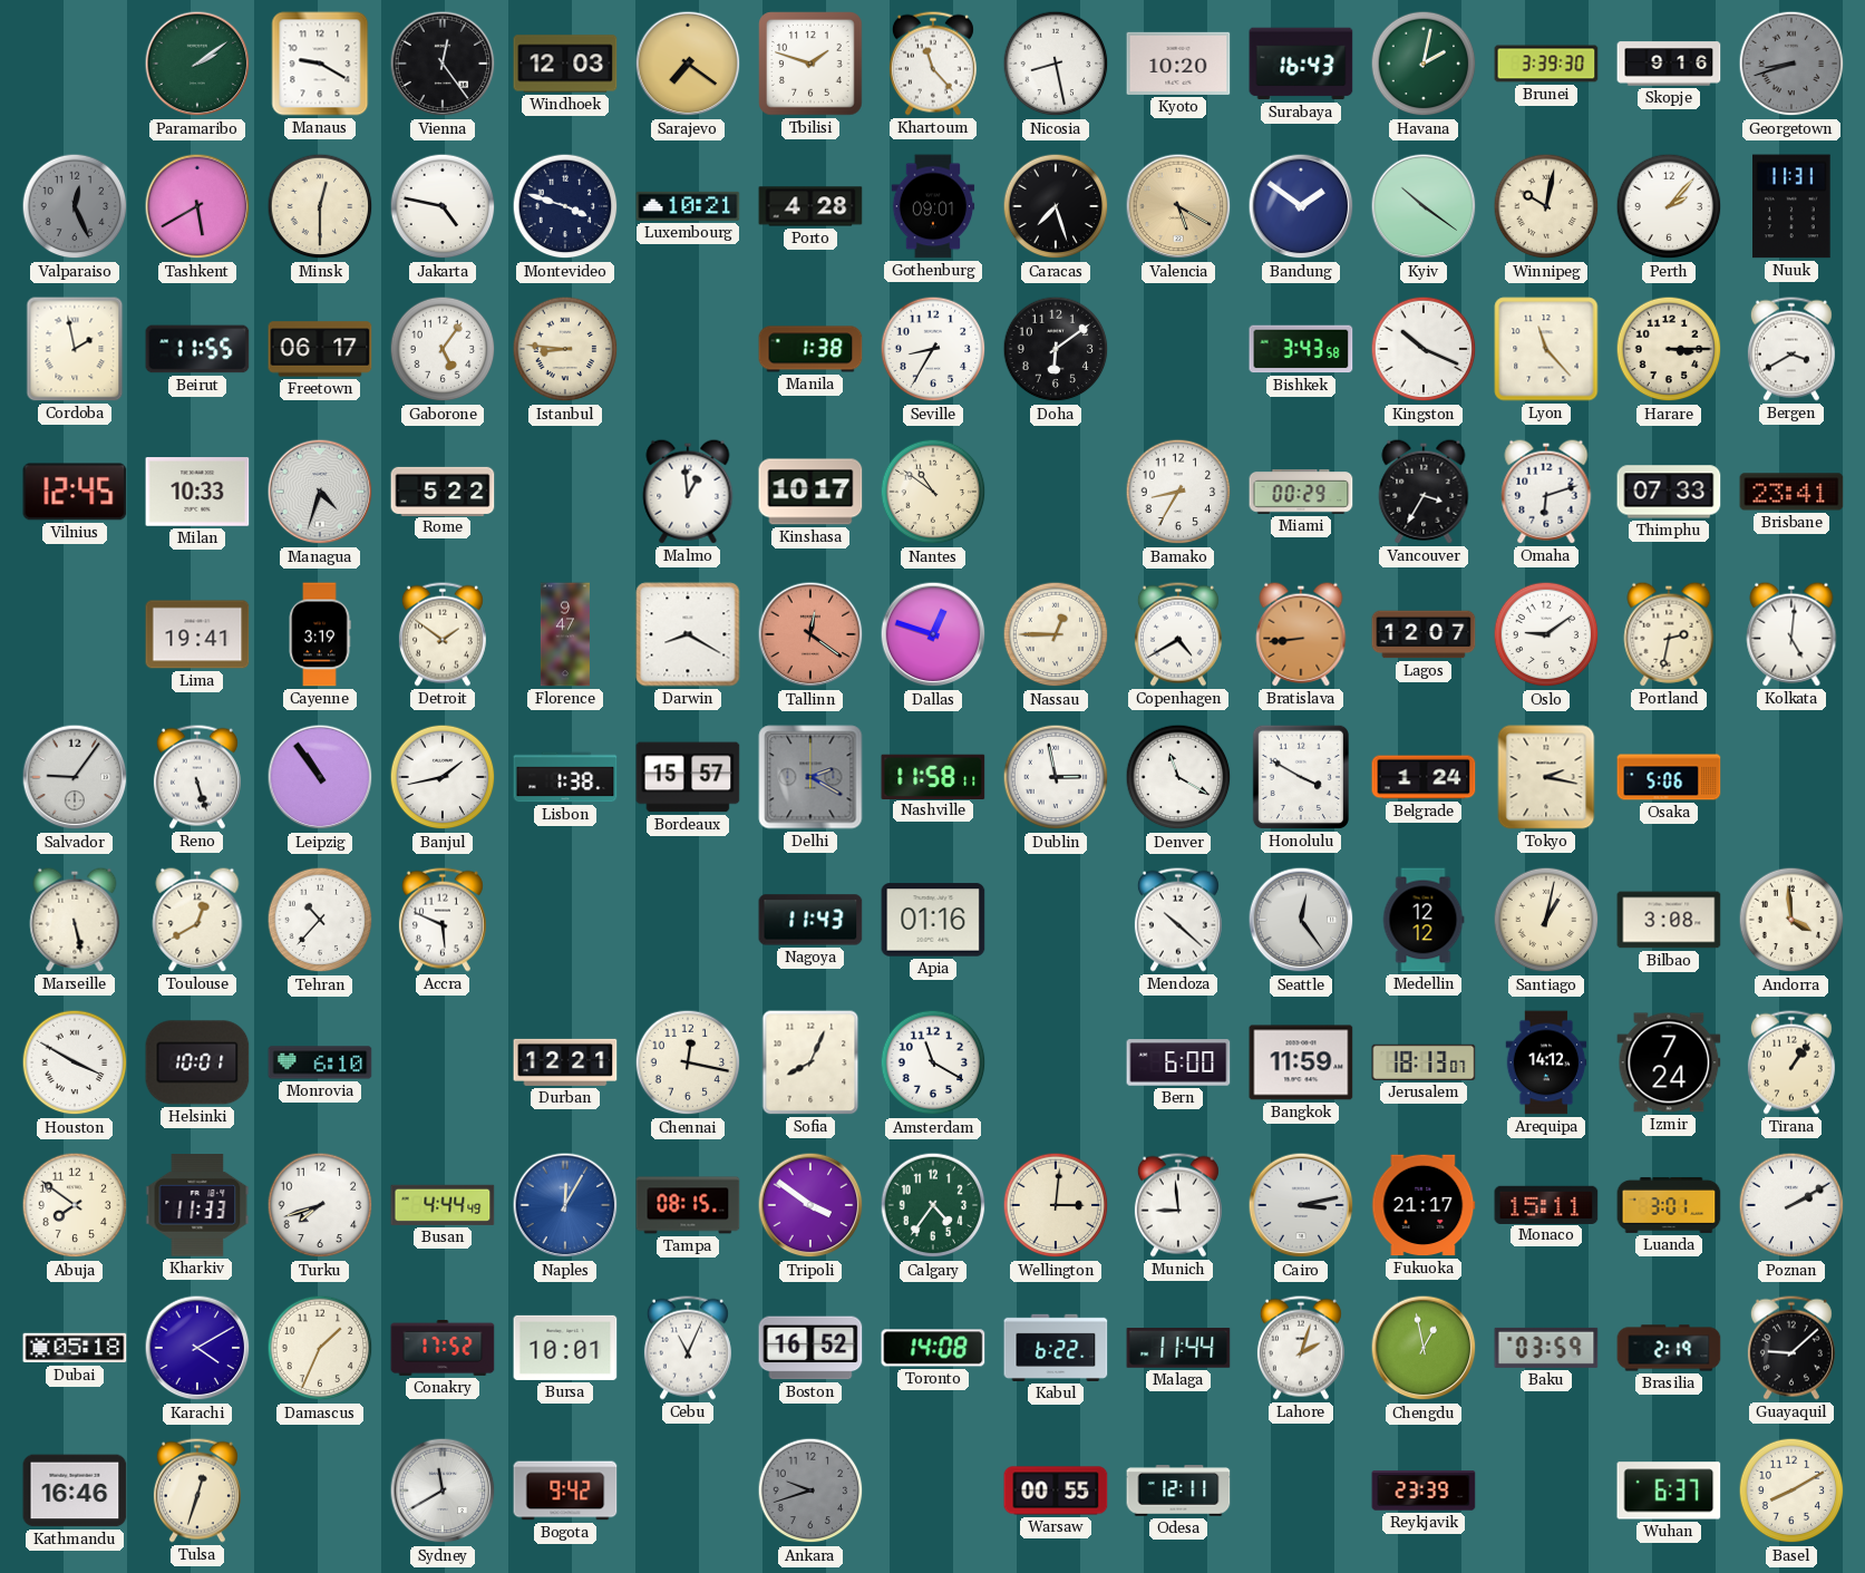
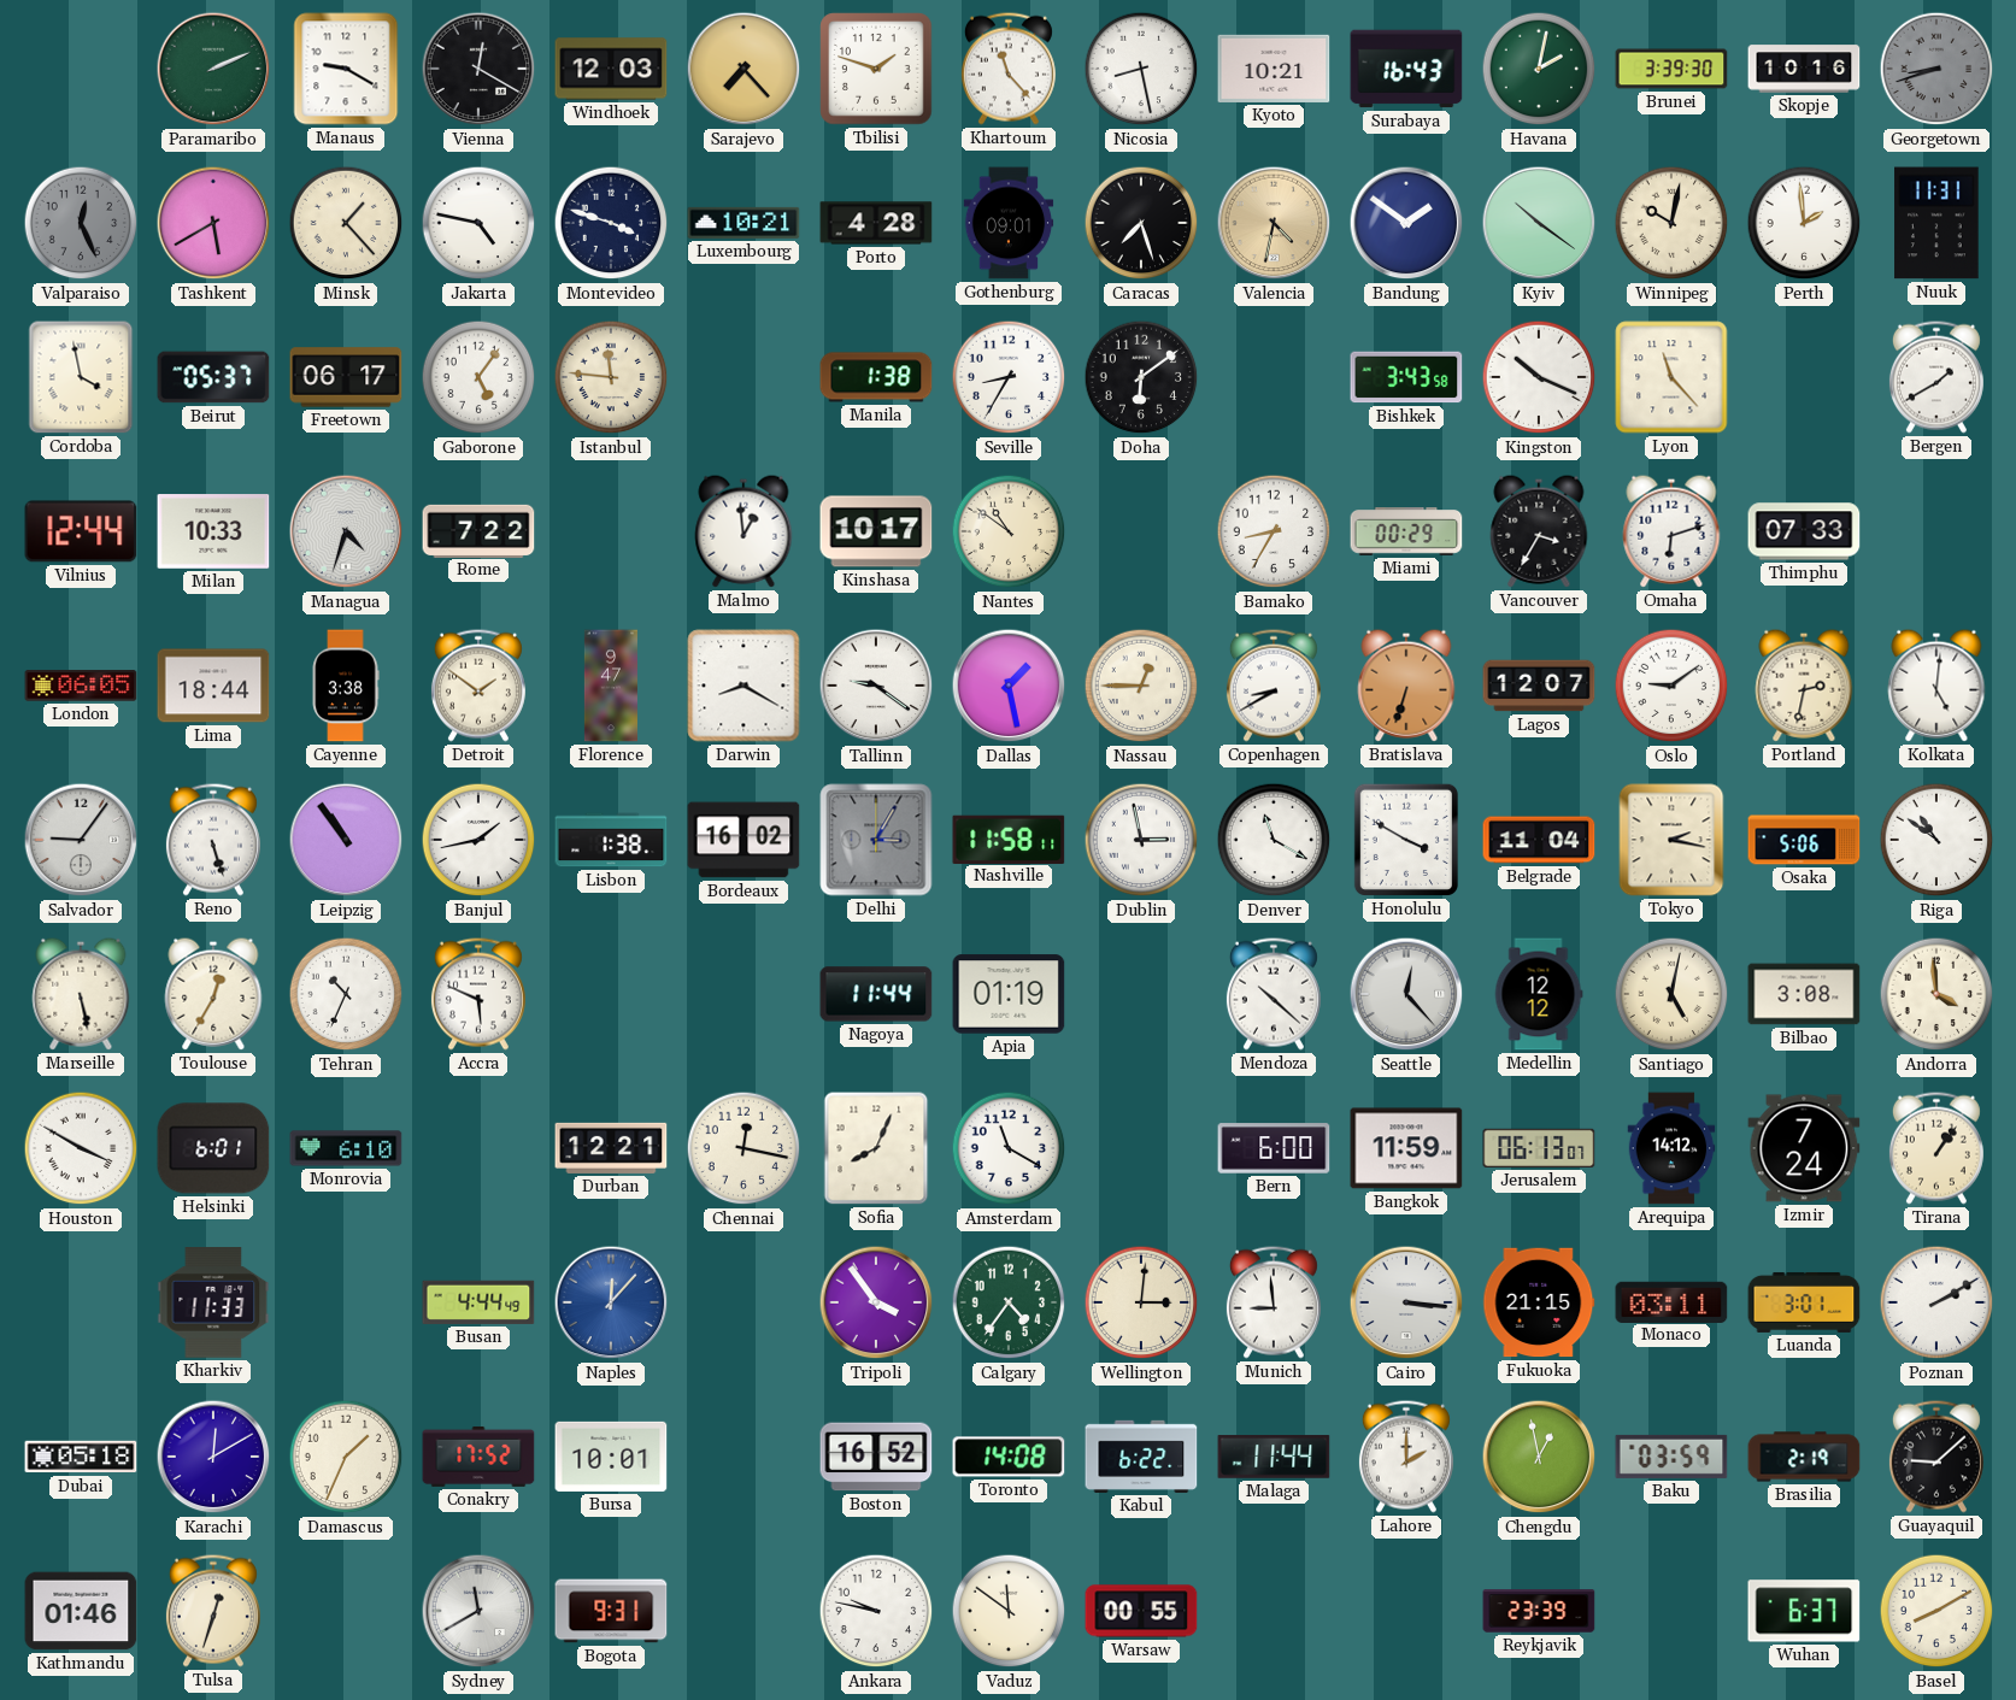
Paramaribo: 2:09 -> 2:11
Vienna: 12:24 -> 12:20
Sarajevo: 7:21 -> 7:23
Kyoto: 10:20 -> 10:21
Skopje: 9:16 -> 10:16
Minsk: 12:30 -> 1:23
Valencia: 5:20 -> 4:32
Perth: 2:07 -> 1:59
Cordoba: 1:58 -> 3:58
Beirut: 11:55 -> 05:37
Istanbul: 8:46 -> 11:46
Harare: 3:15 -> none
Bergen: 3:40 -> 1:40
Vilnius: 12:45 -> 12:44
Rome: 5:22 -> 7:22
Brisbane: 23:41 -> none
London: none -> 06:05
Lima: 19:41 -> 18:44
Cayenne: 3:19 -> 3:38
Tallinn: 12:21 -> 9:21
Tallinn dial: salmon -> white
Dallas: 12:48 -> 1:28
Copenhagen: 4:40 -> 8:40
Bratislava: 8:44 -> 6:33
Bordeaux: 15:57 -> 16:02
Delhi: 2:20 -> 3:05
Belgrade: 1:24 -> 11:04
Riga: none -> 10:51
Toulouse: 12:40 -> 12:35
Tehran: 10:37 -> 10:34
Nagoya: 11:43 -> 11:44
Apia: 01:16 -> 01:19
Seattle: 12:24 -> 12:23
Santiago: 1:02 -> 5:02
Helsinki: 10:01 -> 6:01
Jerusalem: 18:13 -> 06:13
Abuja: 7:51 -> none
Turku: 7:42 -> none
Naples: 12:05 -> 12:07
Tampa: 08:15 -> none
Tripoli: 3:51 -> 3:54
Cairo: 3:13 -> 3:16
Fukuoka: 21:17 -> 21:15
Monaco: 15:11 -> 03:11
Karachi: 4:10 -> 12:10
Cebu: 11:04 -> none
Lahore: 2:03 -> 2:00
Kathmandu: 16:46 -> 01:46
Bogota: 9:42 -> 9:31
Ankara: 9:42 -> 9:47
Ankara dial: grey -> white
Vaduz: none -> 11:51
Odesa: 12:11 -> none
